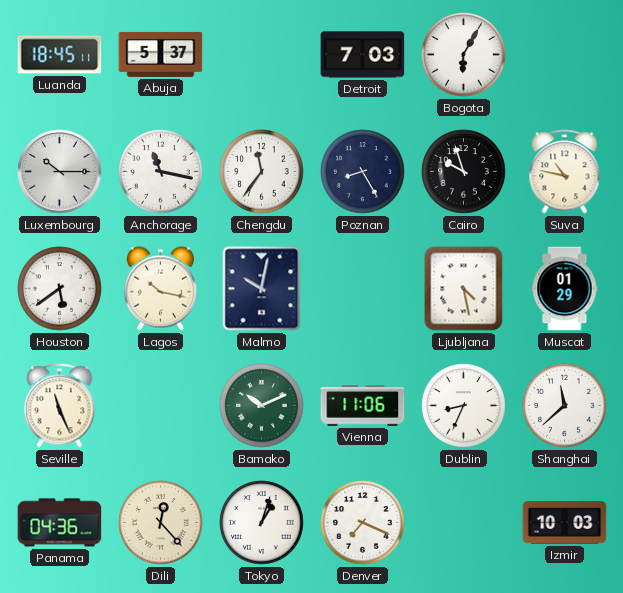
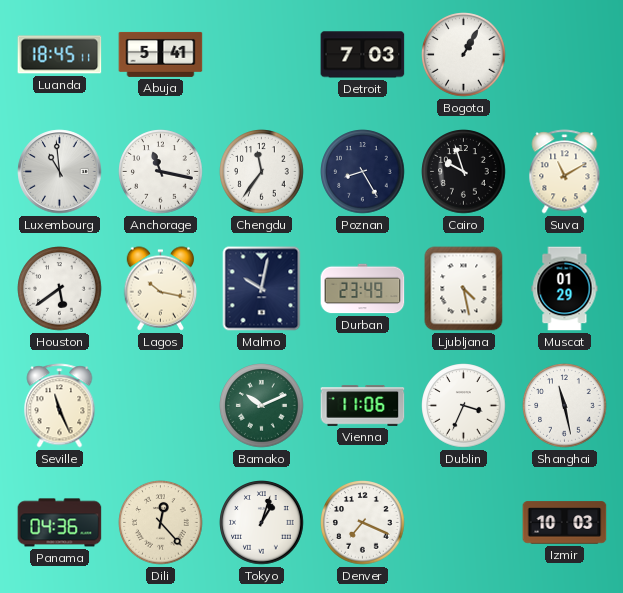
Abuja: 5:37 -> 5:41
Bogota: 6:05 -> 1:05
Luxembourg: 10:15 -> 10:59
Suva: 10:47 -> 11:10
Durban: none -> 23:49
Dublin: 8:34 -> 3:34
Shanghai: 11:38 -> 11:28
